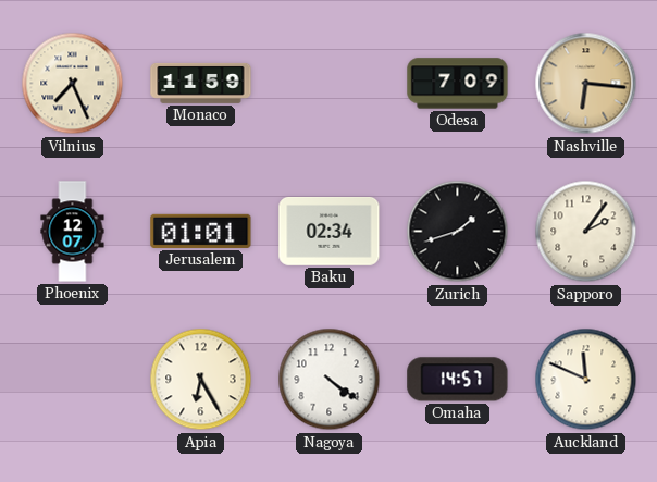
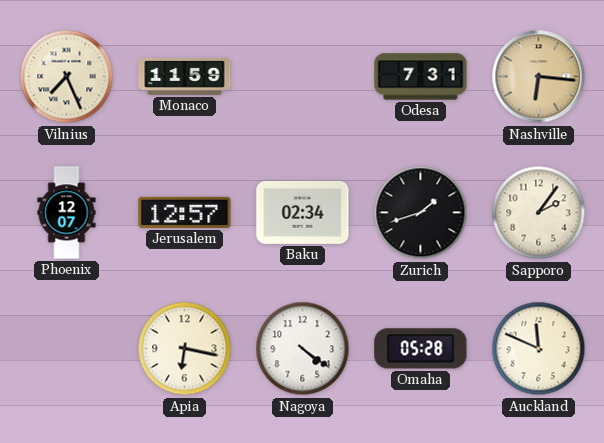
Odesa: 7:09 -> 7:31
Jerusalem: 01:01 -> 12:57
Apia: 6:25 -> 6:17
Omaha: 14:57 -> 05:28
